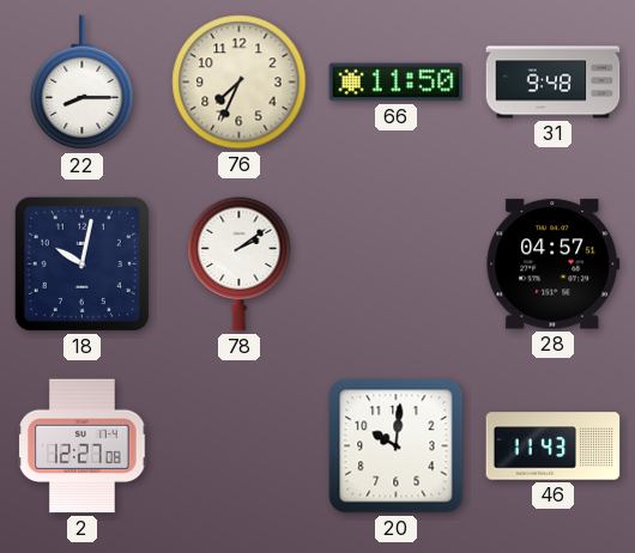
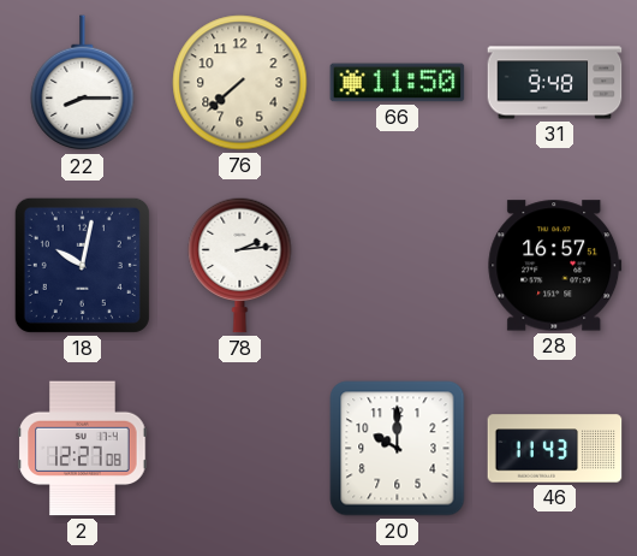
76: 7:34 -> 7:38
78: 2:09 -> 2:14
28: 04:57 -> 16:57
20: 10:01 -> 10:00
